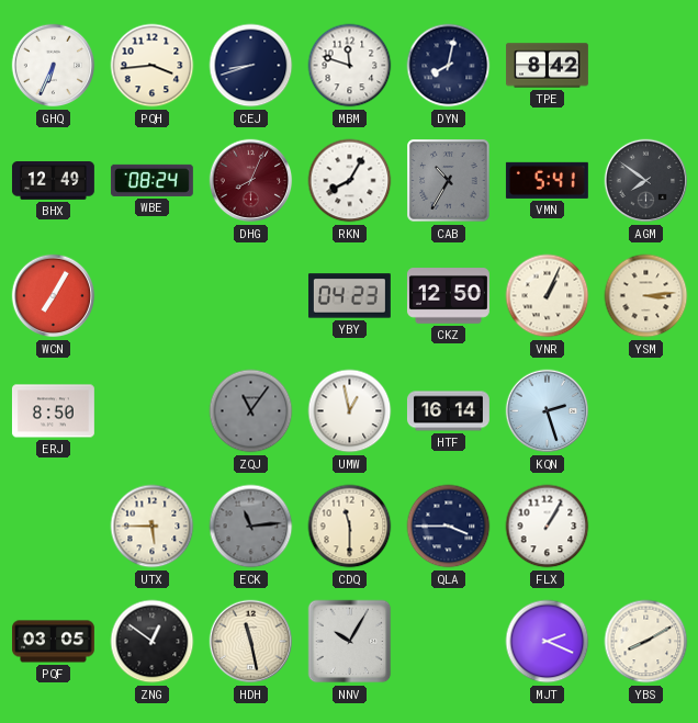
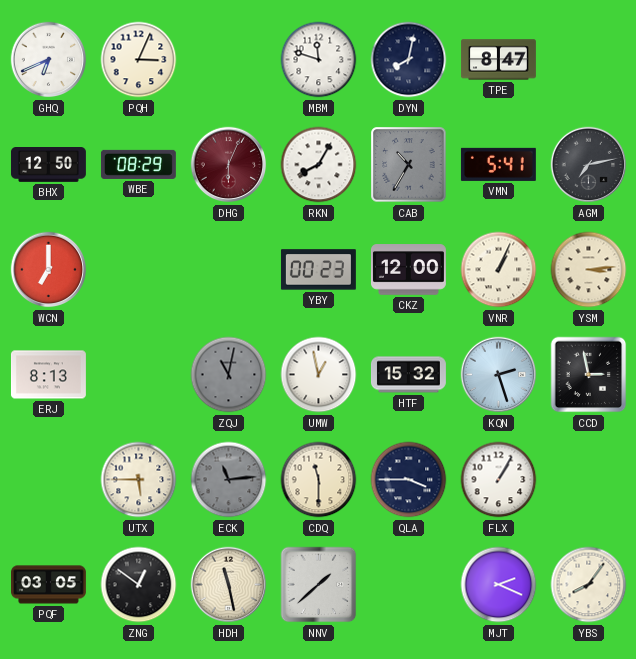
GHQ: 6:34 -> 6:41
PQH: 3:44 -> 3:04
CEJ: 8:42 -> none
TPE: 8:42 -> 8:47
BHX: 12:49 -> 12:50
WBE: 08:24 -> 08:29
DHG: 8:04 -> 6:04
AGM: 7:51 -> 7:13
WCN: 7:05 -> 7:00
YBY: 04:23 -> 00:23
CKZ: 12:50 -> 12:00
ERJ: 8:50 -> 8:13
ZQJ: 11:06 -> 11:02
HTF: 16:14 -> 15:32
CCD: none -> 2:58
NNV: 10:05 -> 1:38
YBS: 8:10 -> 8:06
